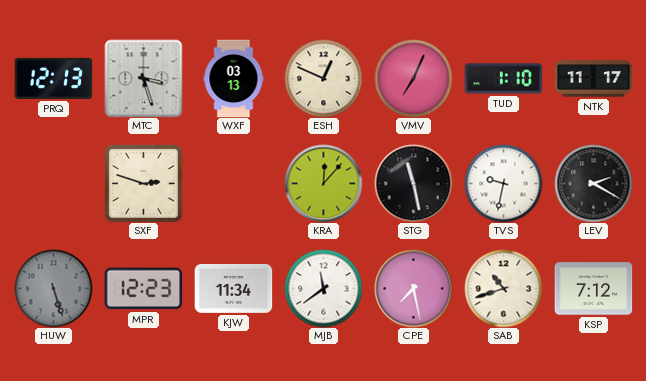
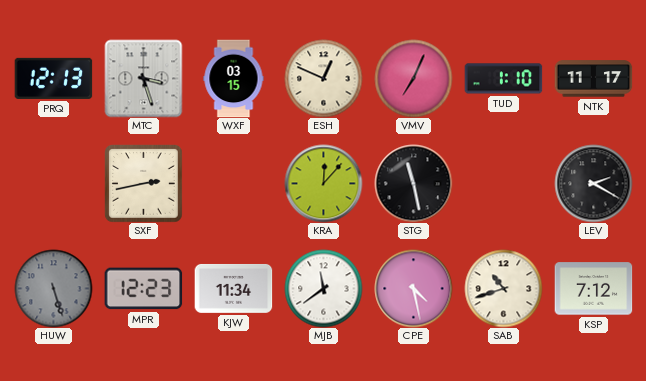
WXF: 03:13 -> 03:15
SXF: 2:48 -> 2:43
TVS: 9:32 -> none
CPE: 7:28 -> 4:28
